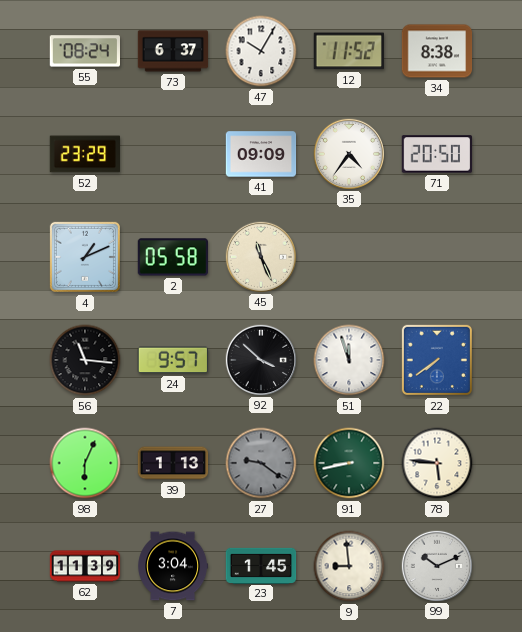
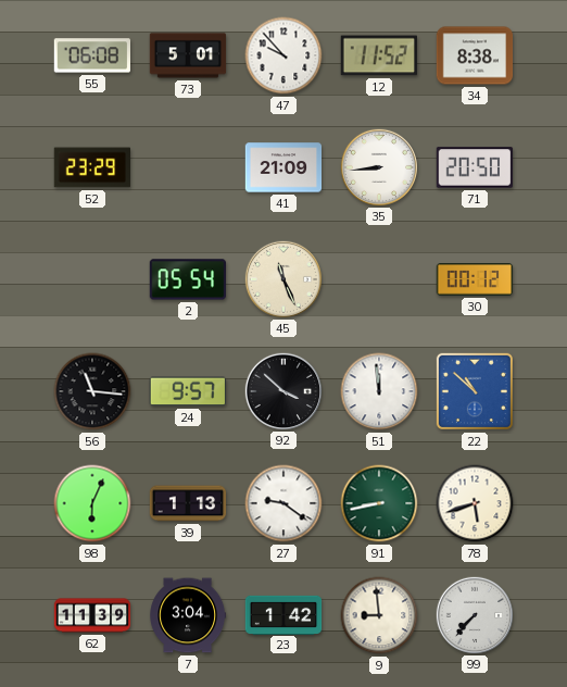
55: 08:24 -> 06:08
73: 6:37 -> 5:01
47: 10:05 -> 9:53
41: 09:09 -> 21:09
35: 4:36 -> 8:44
4: 1:11 -> none
2: 05:58 -> 05:54
30: none -> 00:12
51: 11:57 -> 11:59
22: 7:39 -> 10:52
27 dial: grey -> white
78: 5:46 -> 5:42
23: 1:45 -> 1:42
99: 10:11 -> 7:37
